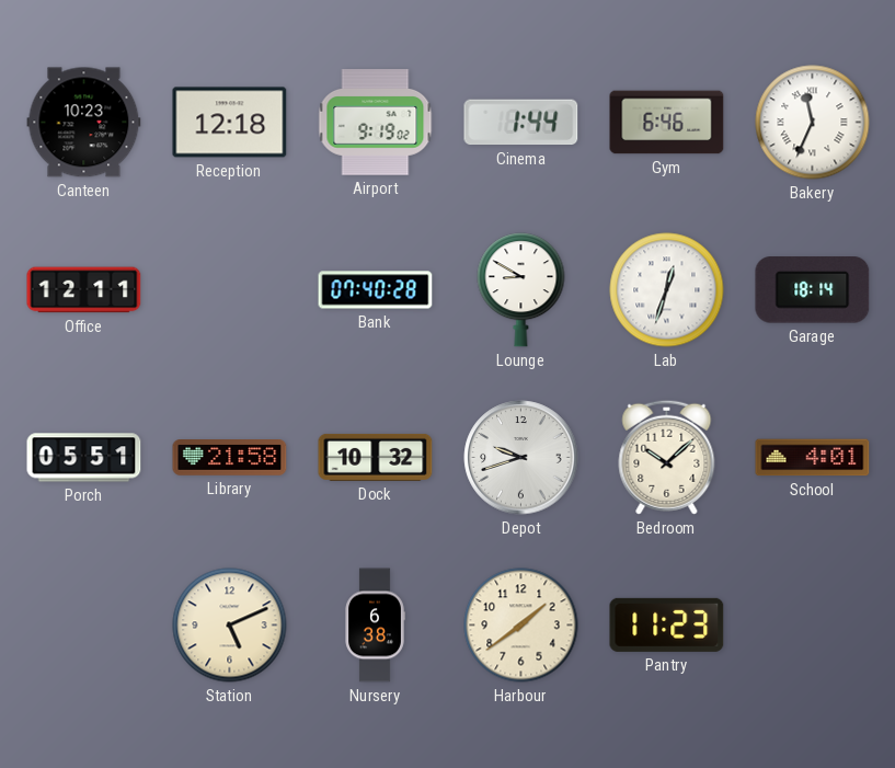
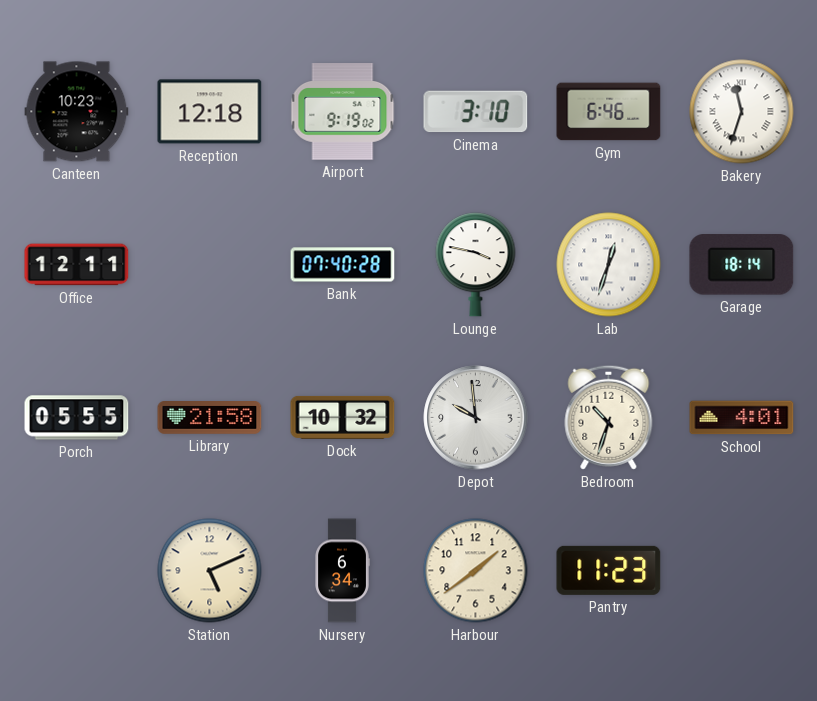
Cinema: 1:44 -> 3:10
Bakery: 11:34 -> 11:33
Lounge: 8:50 -> 3:47
Porch: 05:51 -> 05:55
Depot: 9:42 -> 9:59
Bedroom: 10:08 -> 10:33
Nursery: 6:38 -> 6:34
